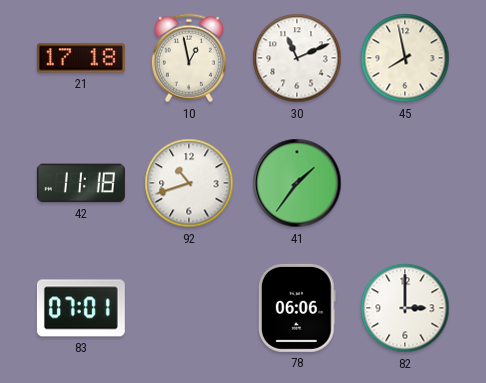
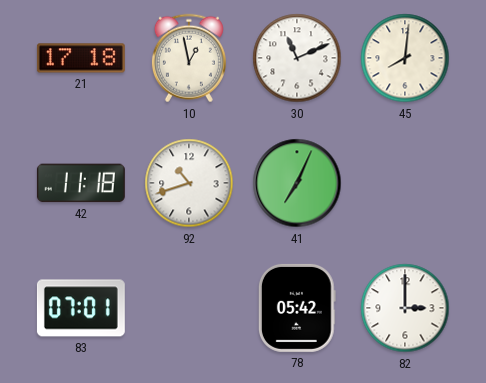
45: 7:58 -> 8:01
41: 1:36 -> 7:04
78: 06:06 -> 05:42
